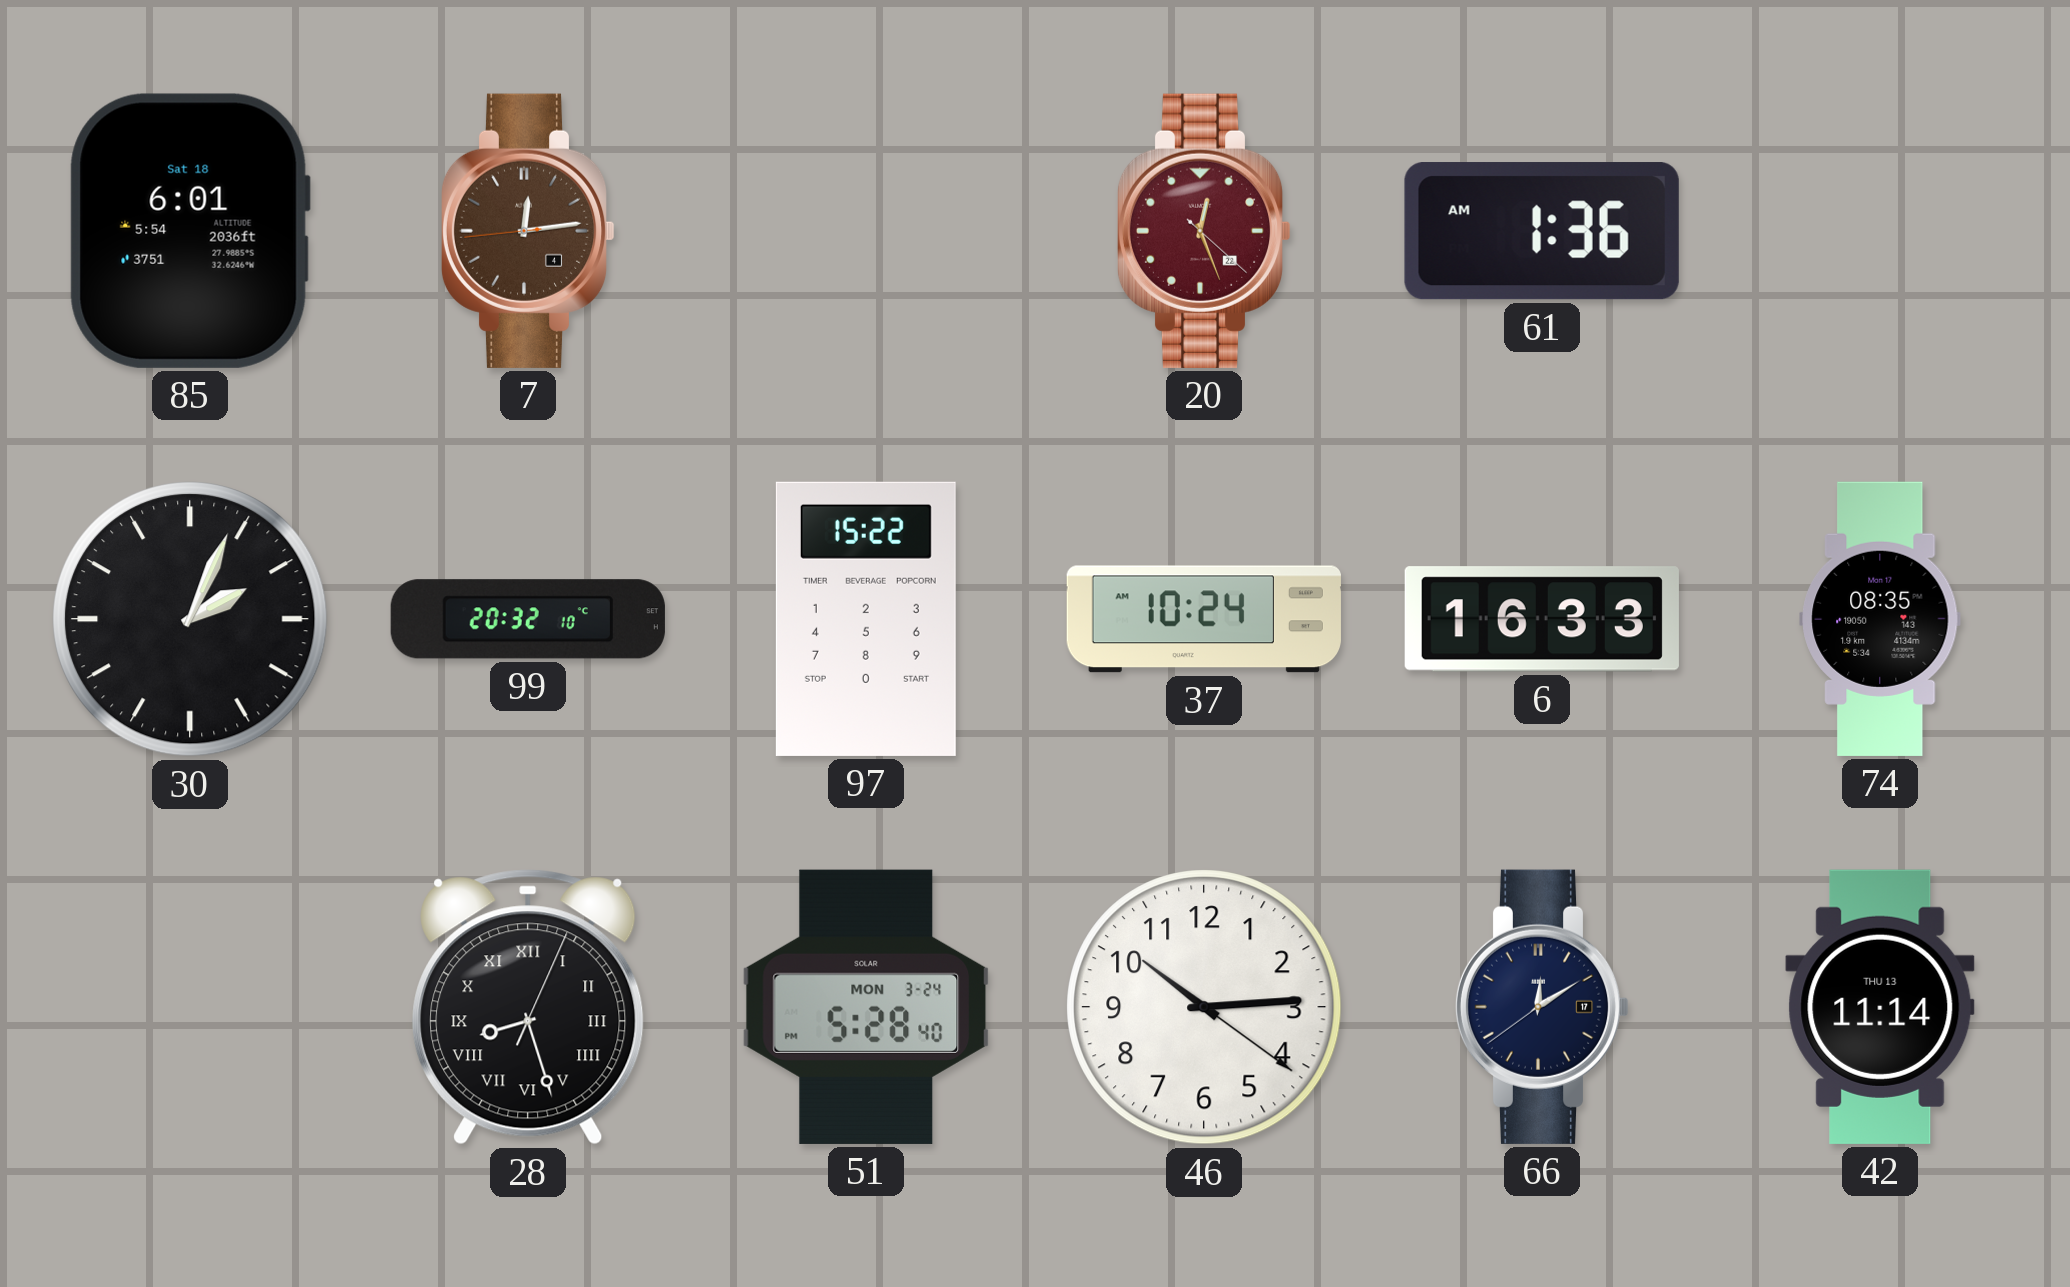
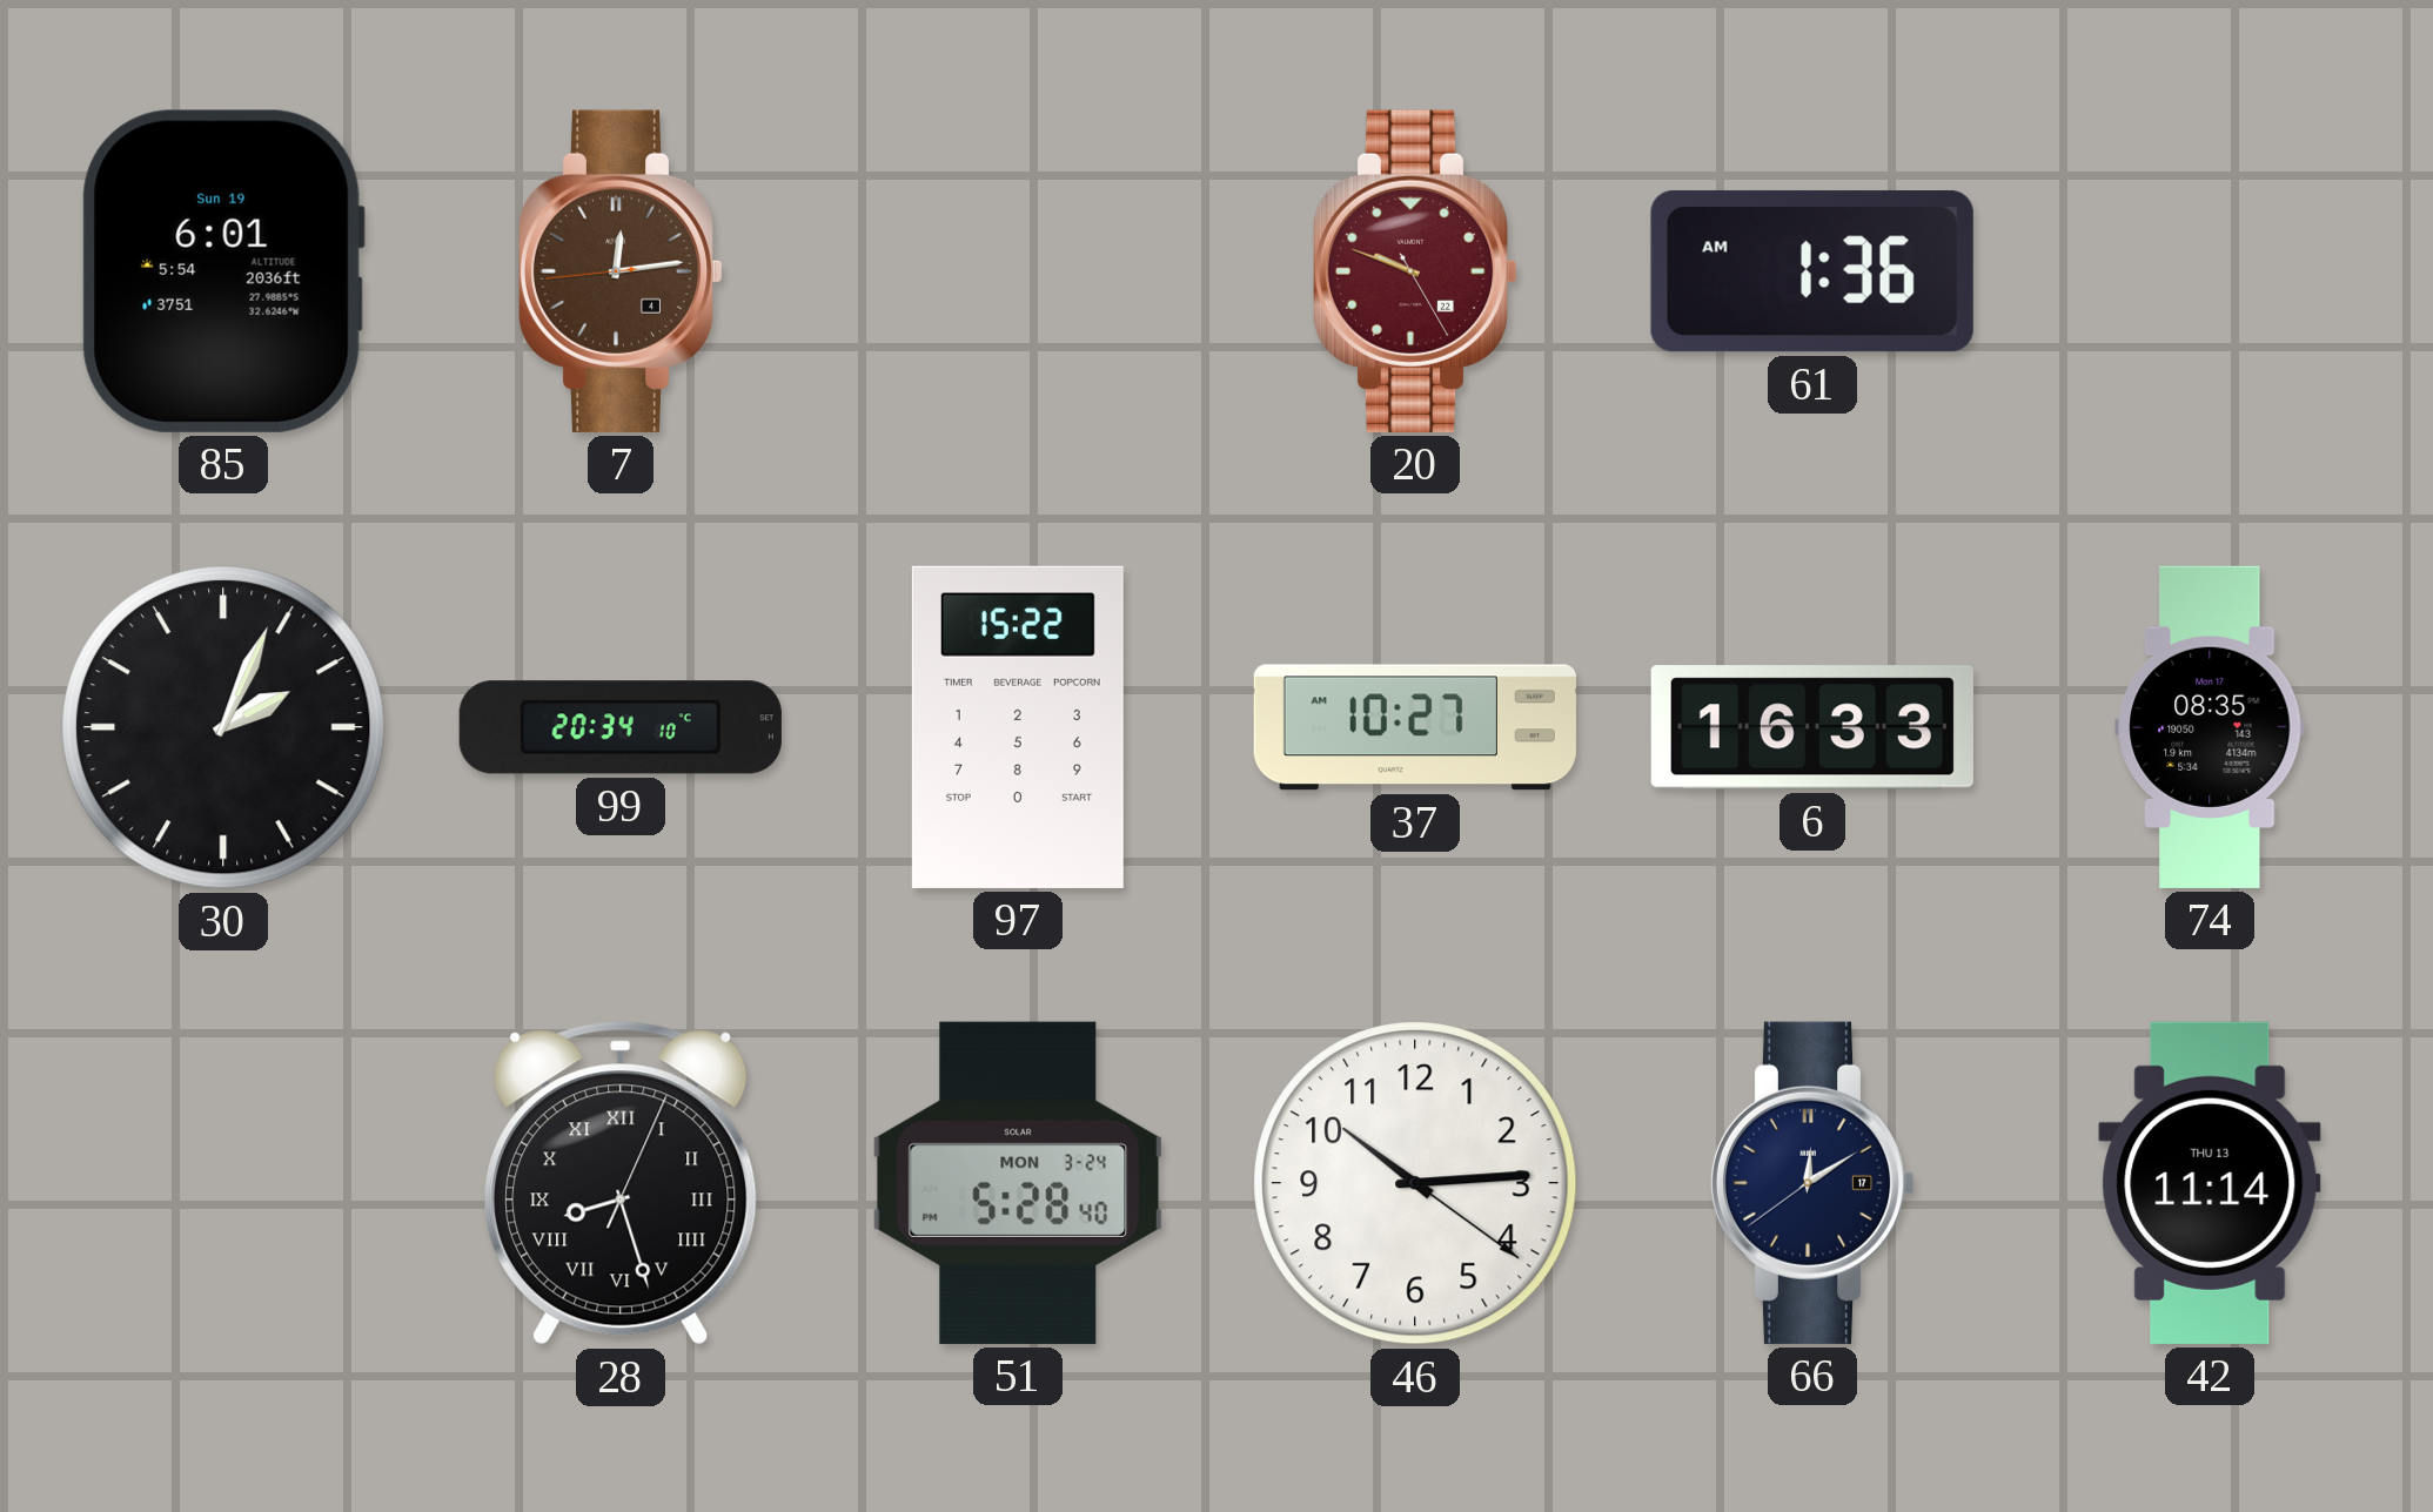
85 date: Sat 18 -> Sun 19
20: 12:26 -> 9:48
99: 20:32 -> 20:34
37: 10:24 -> 10:27
